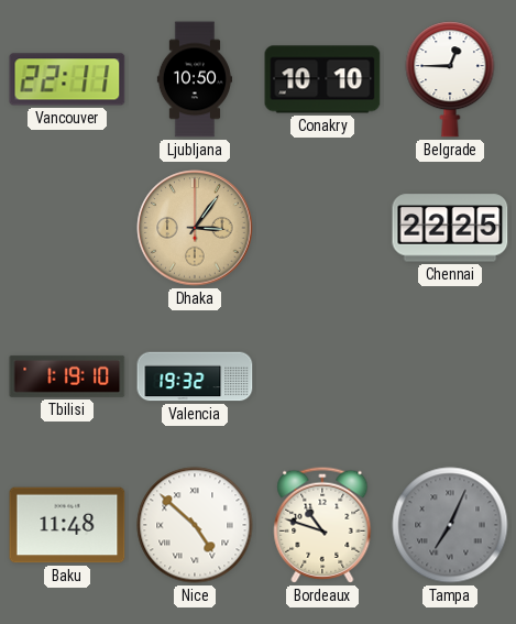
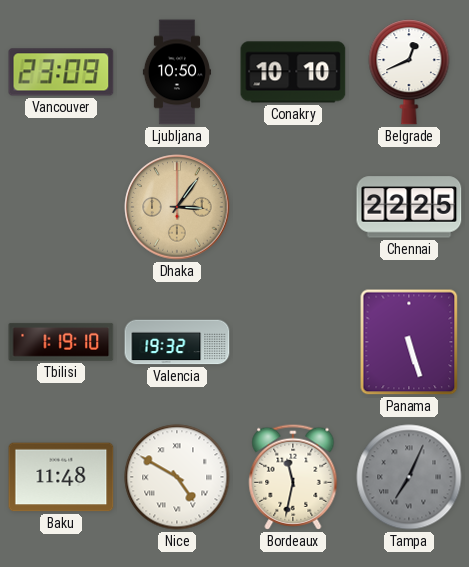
Vancouver: 22:11 -> 23:09
Belgrade: 12:45 -> 12:41
Panama: none -> 5:27
Nice: 4:52 -> 4:50
Bordeaux: 10:48 -> 11:32
